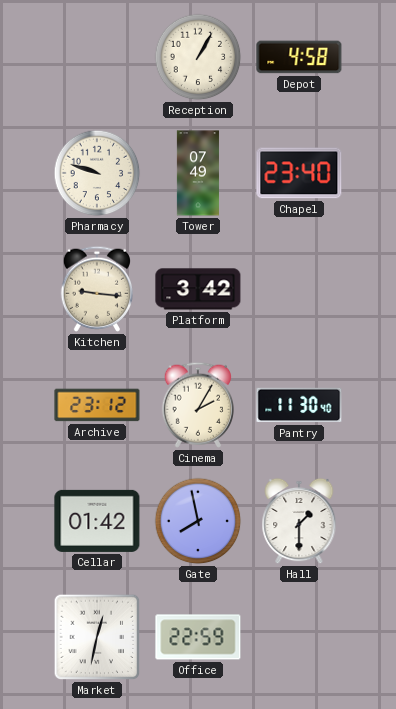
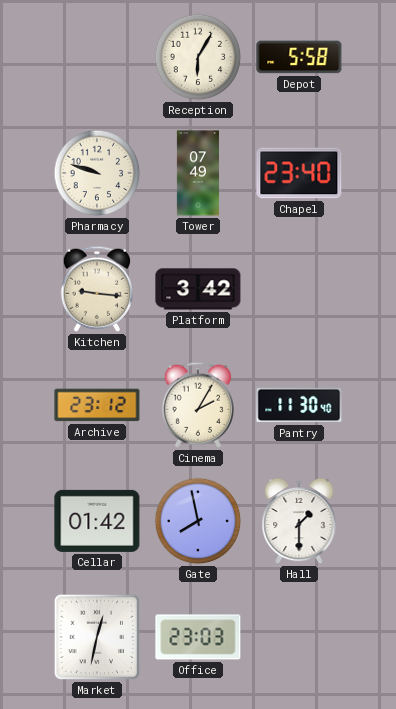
Reception: 1:05 -> 6:05
Depot: 4:58 -> 5:58
Office: 22:59 -> 23:03
